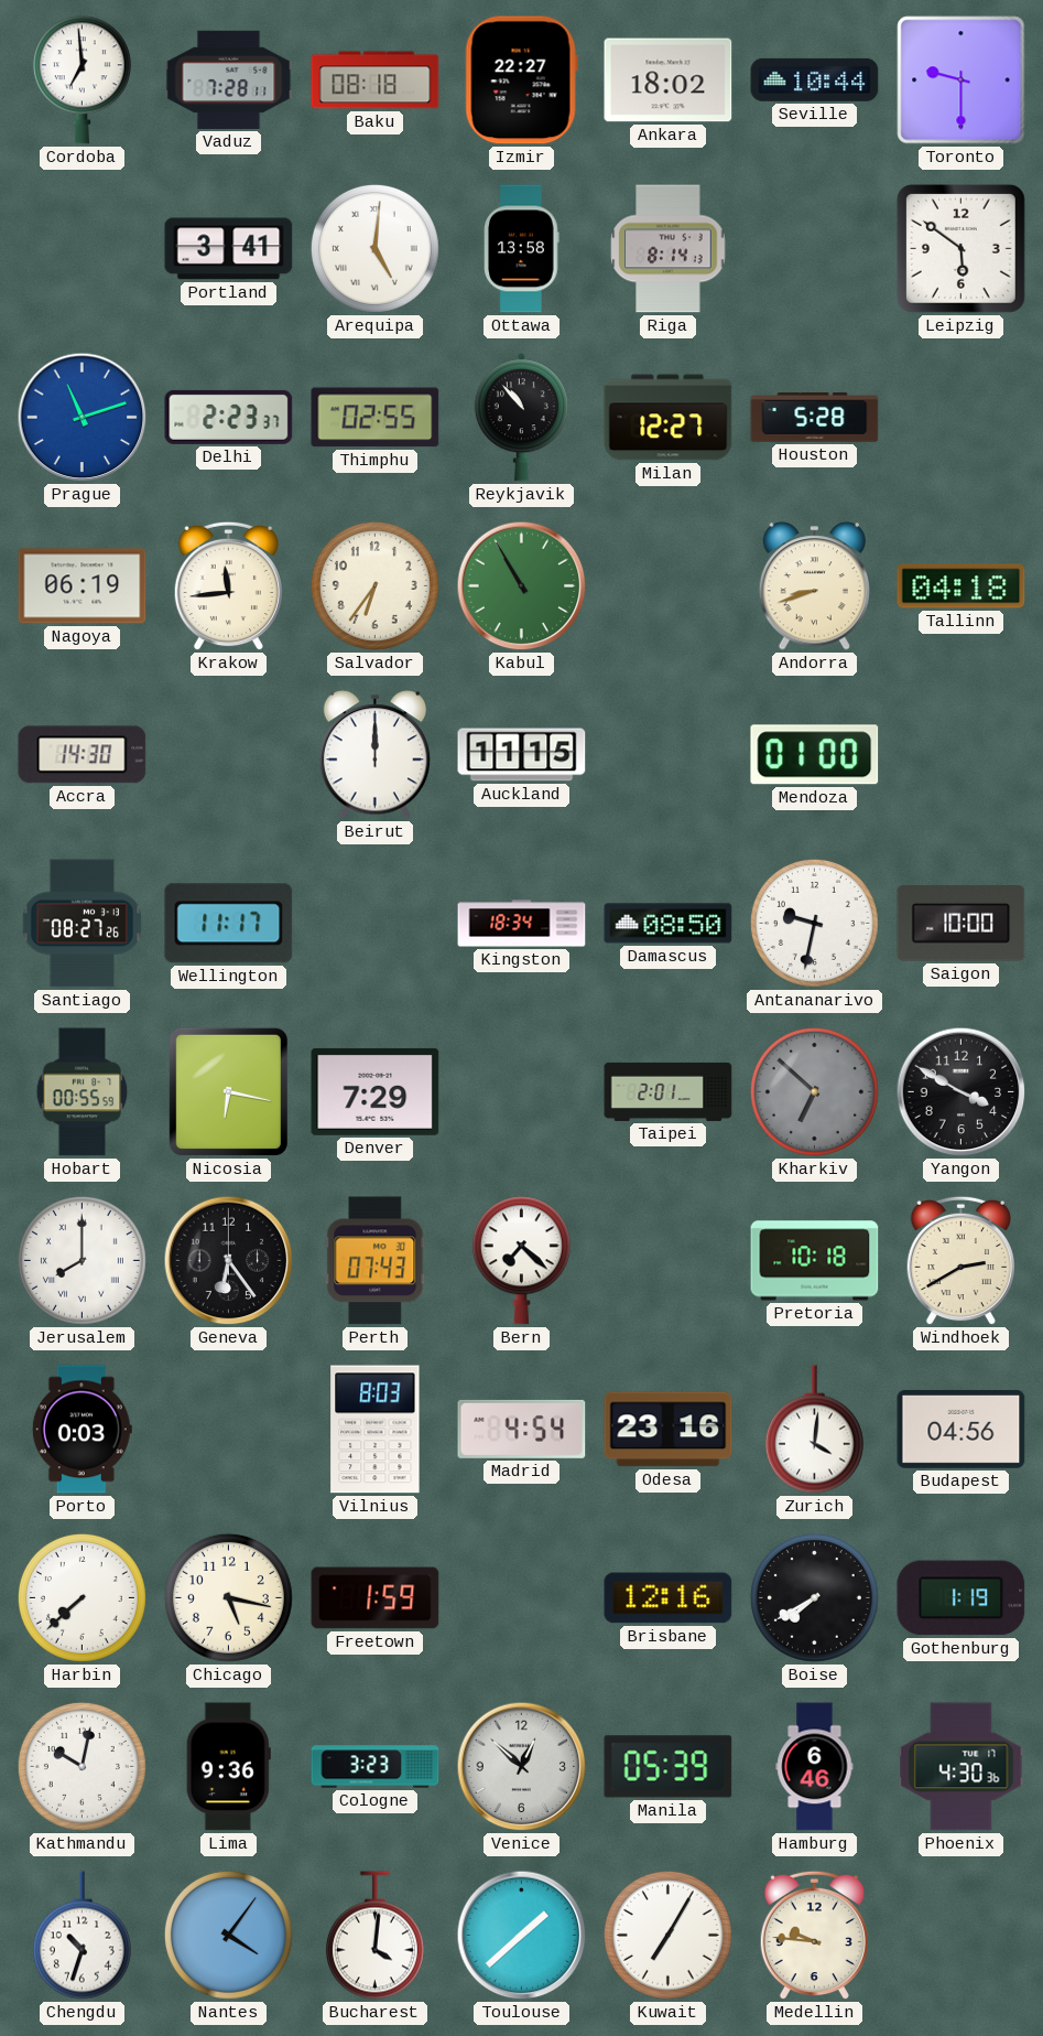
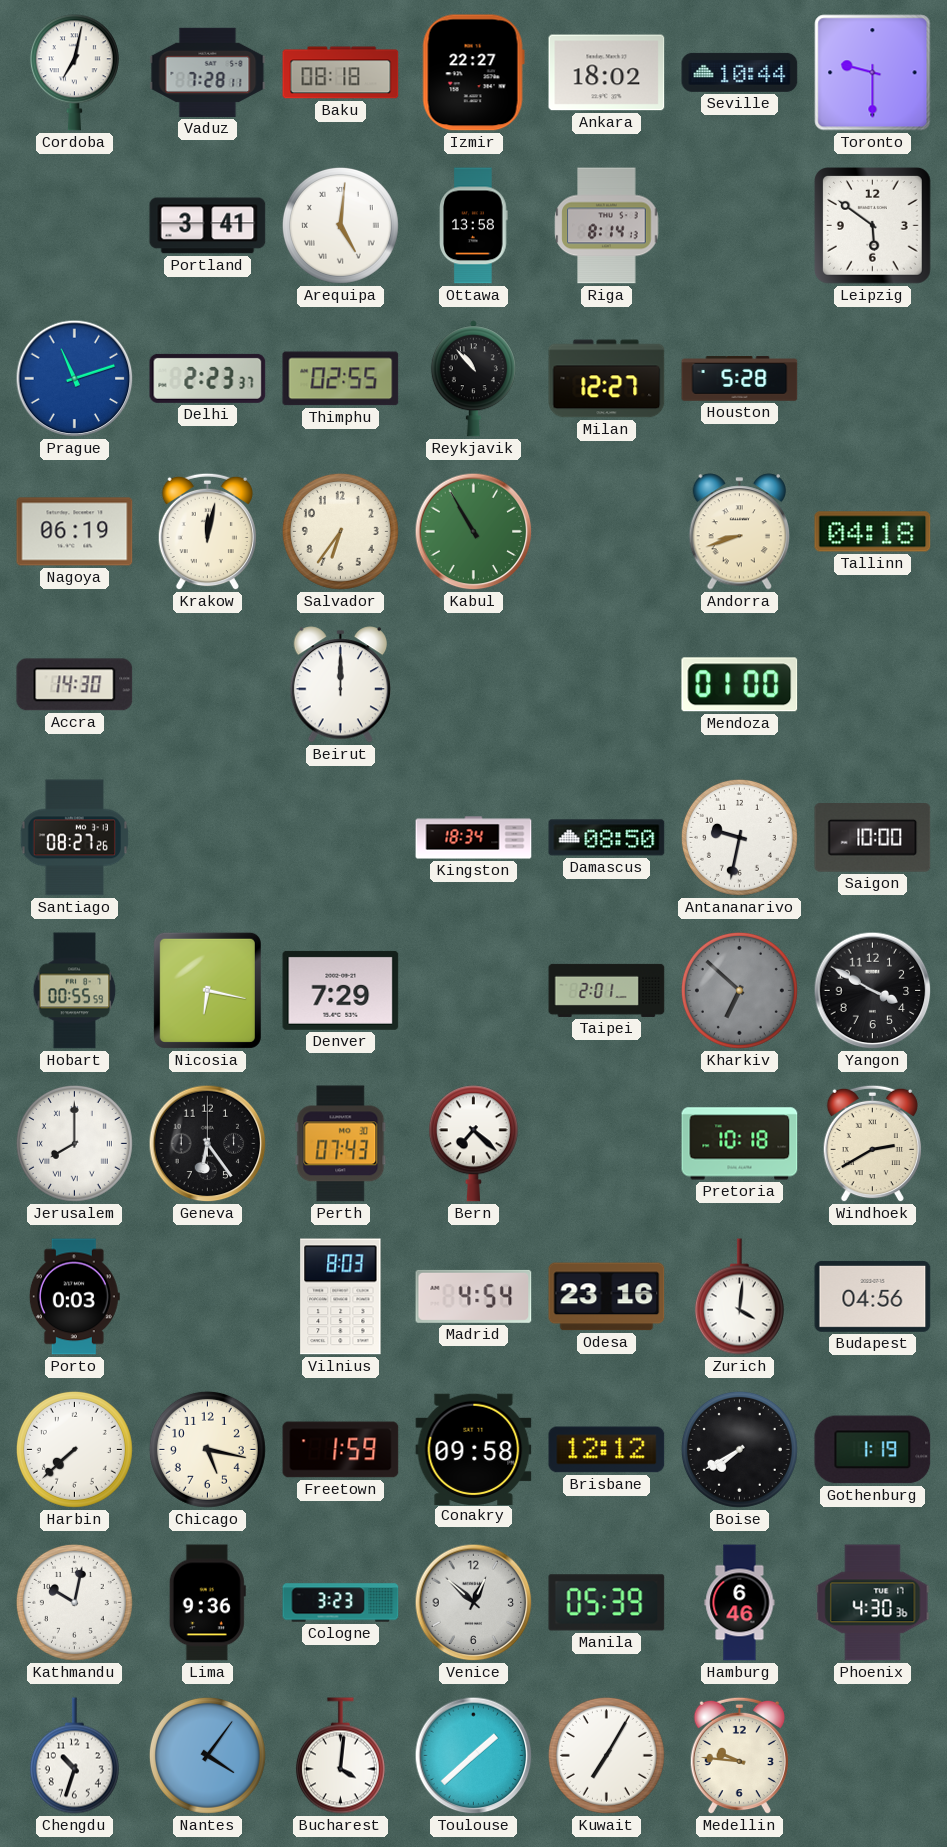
Cordoba: 6:59 -> 7:02
Krakow: 11:44 -> 12:02
Auckland: 11:15 -> none
Wellington: 11:17 -> none
Conakry: none -> 09:58
Brisbane: 12:16 -> 12:12
